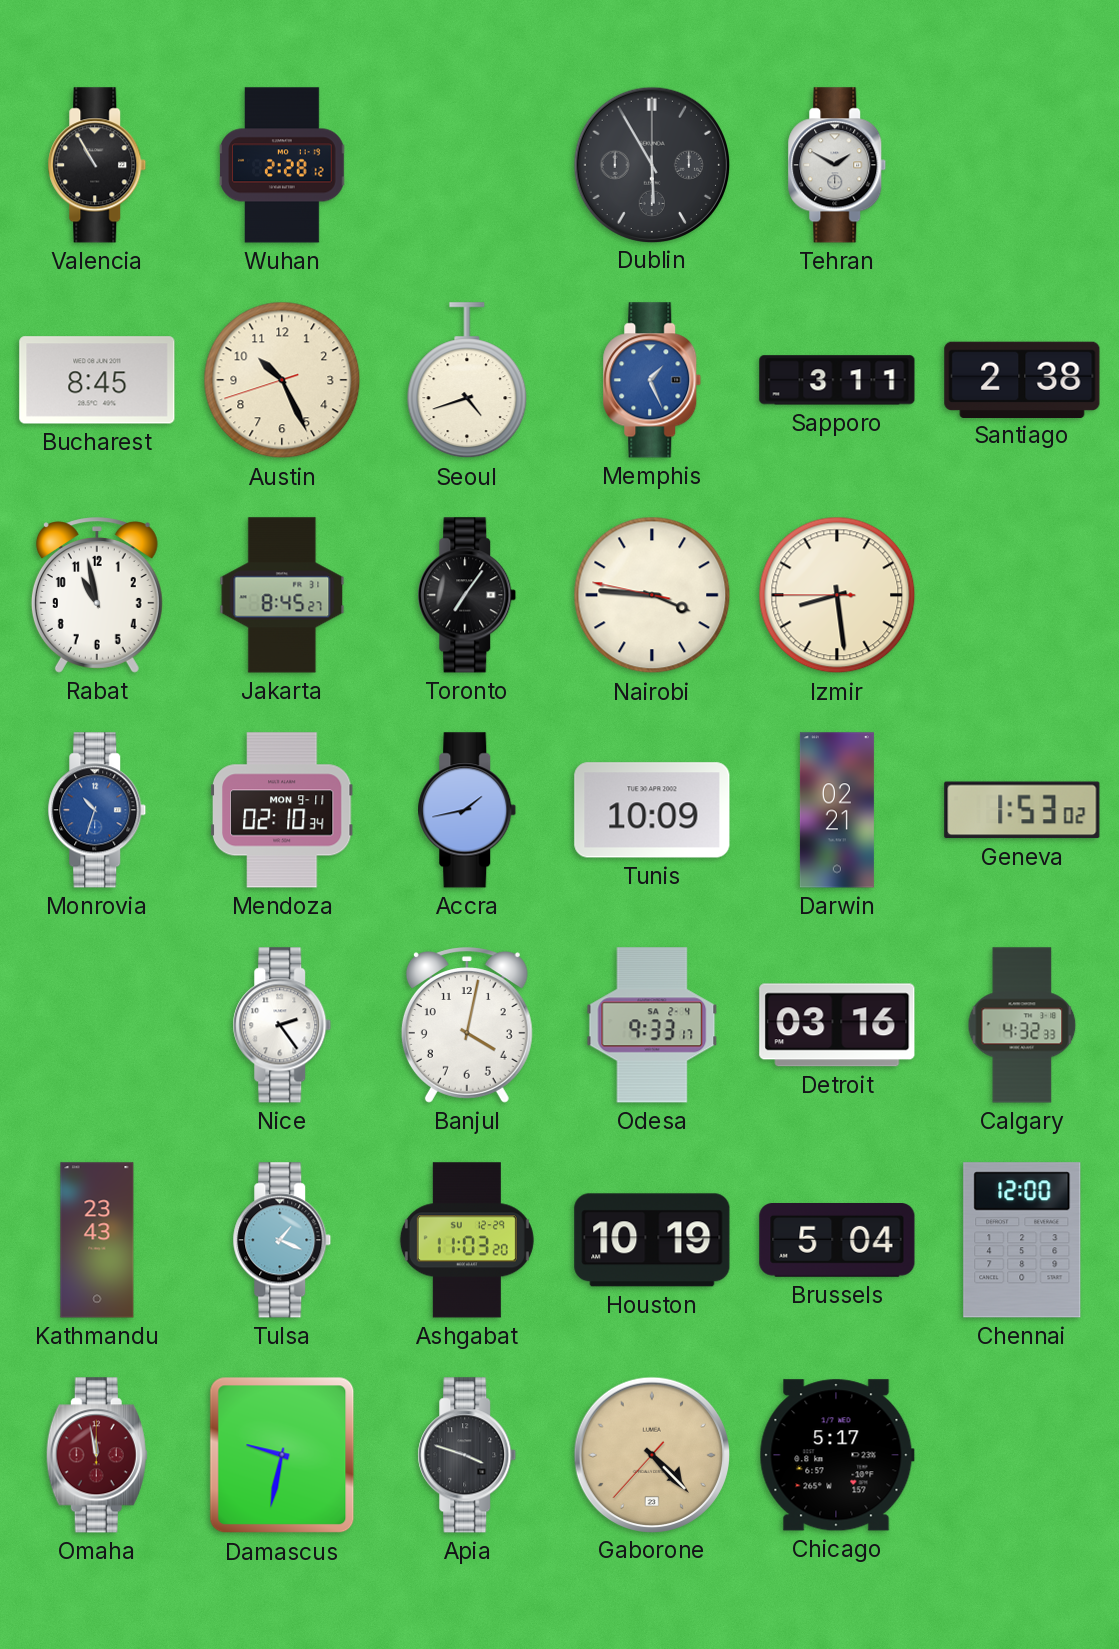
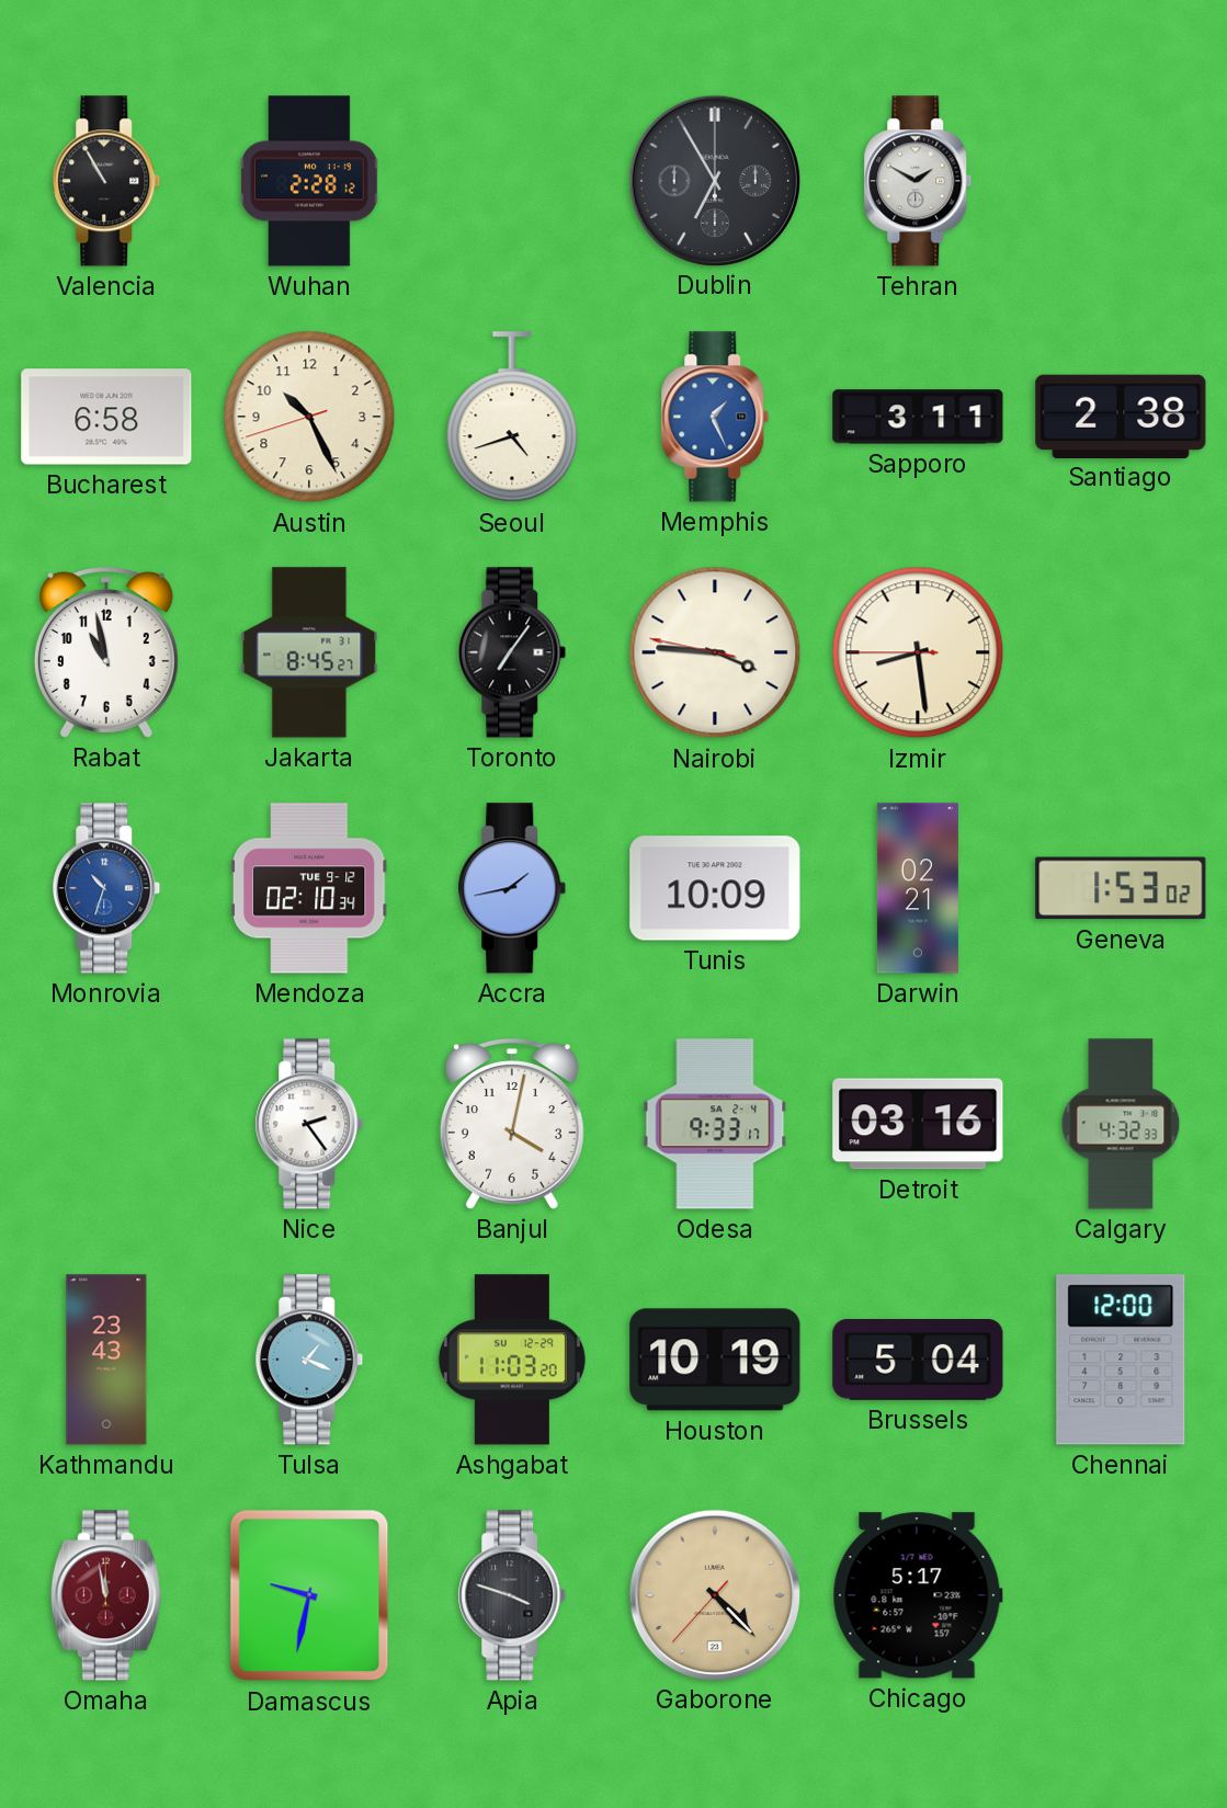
Dublin: 5:55 -> 6:55
Bucharest: 8:45 -> 6:58
Mendoza date: MON 9-11 -> TUE 9-12
